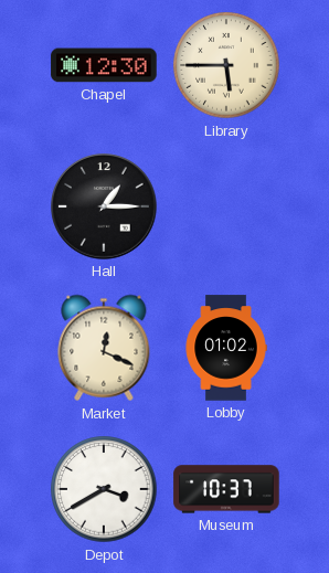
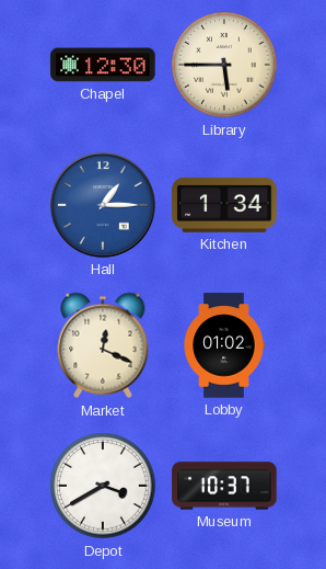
Hall dial: black -> blue
Kitchen: none -> 1:34
